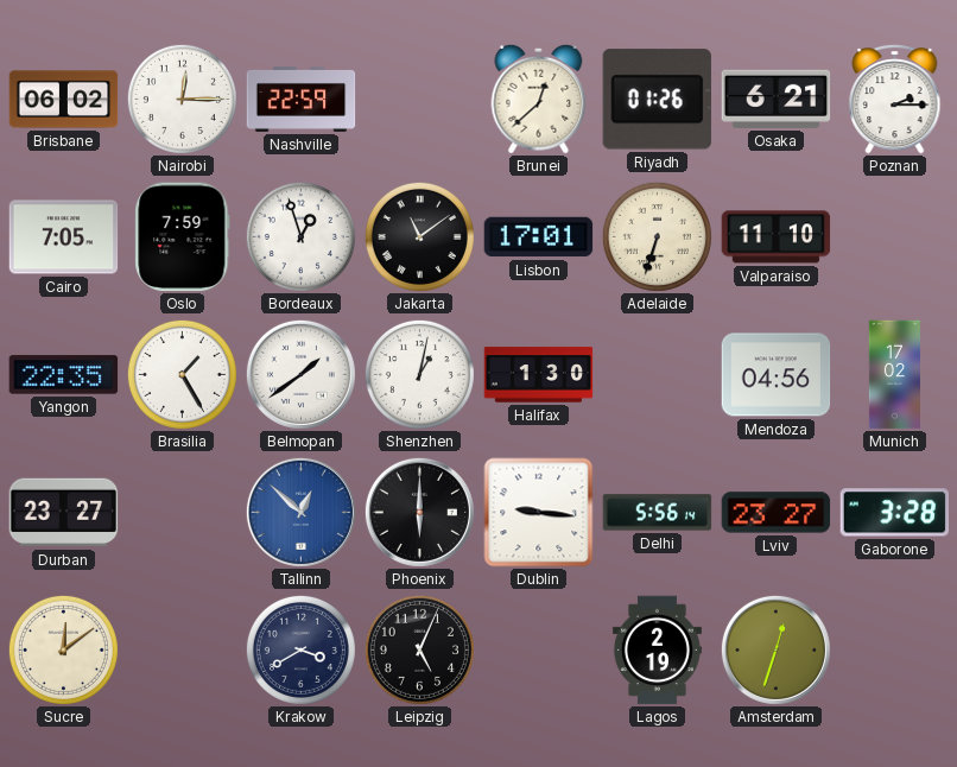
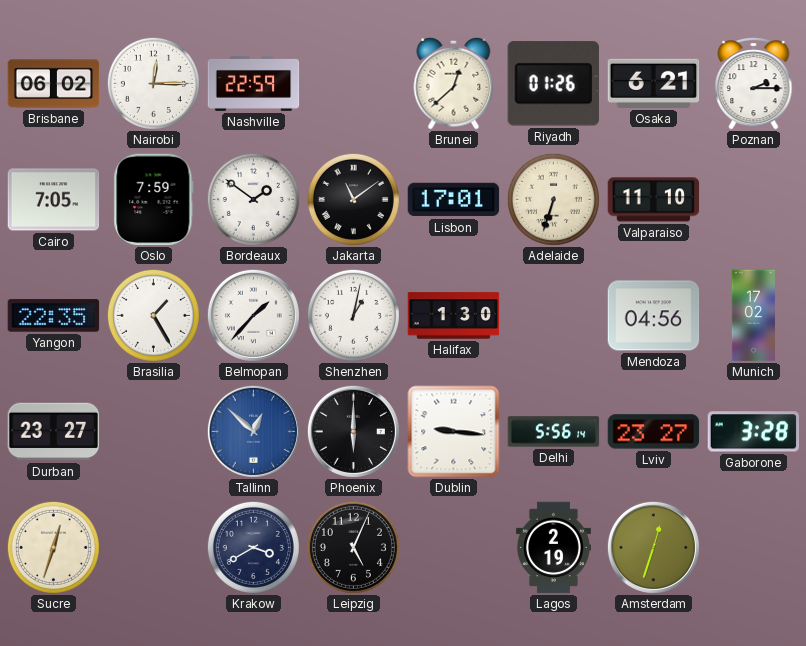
Bordeaux: 12:57 -> 1:51
Belmopan: 1:39 -> 1:37
Sucre: 12:09 -> 12:33
